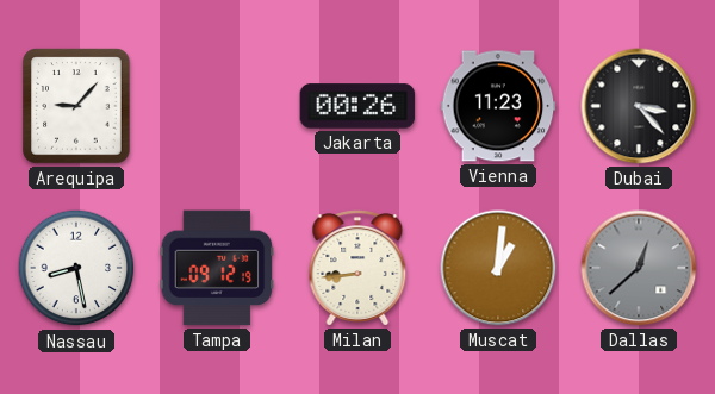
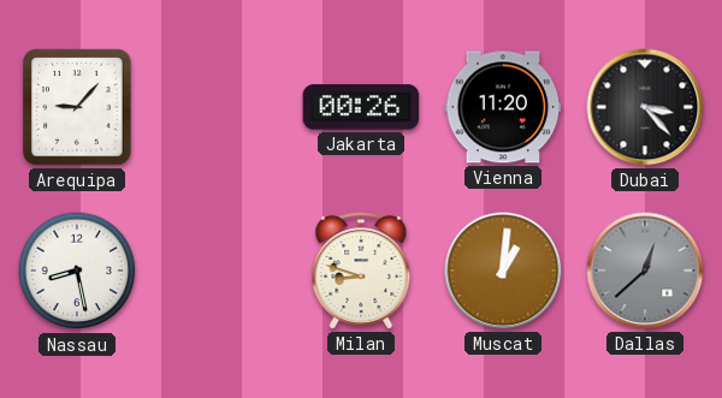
Vienna: 11:23 -> 11:20
Tampa: 09:12 -> none
Milan: 8:44 -> 8:48
